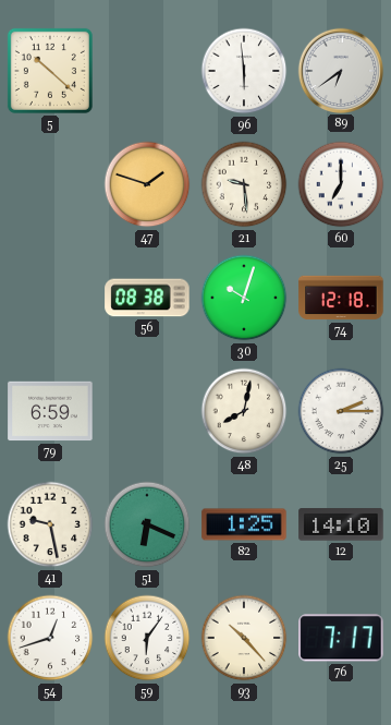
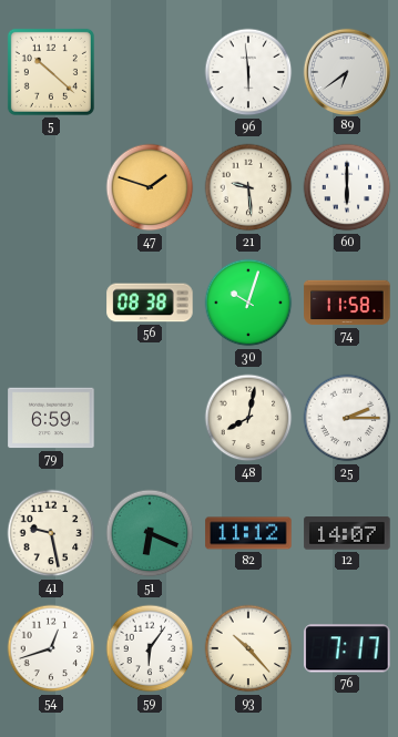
60: 7:00 -> 6:00
74: 12:18 -> 11:58
82: 1:25 -> 11:12
12: 14:10 -> 14:07
